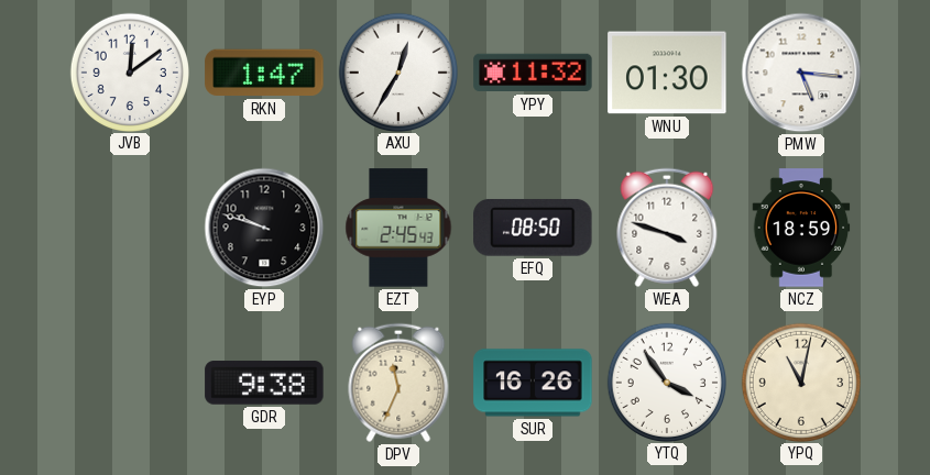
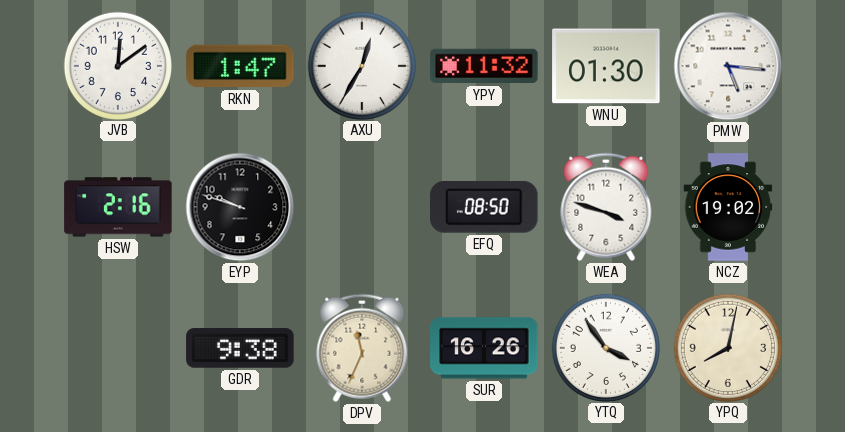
HSW: none -> 2:16
EZT: 2:45 -> none
NCZ: 18:59 -> 19:02
YPQ: 11:02 -> 8:02
